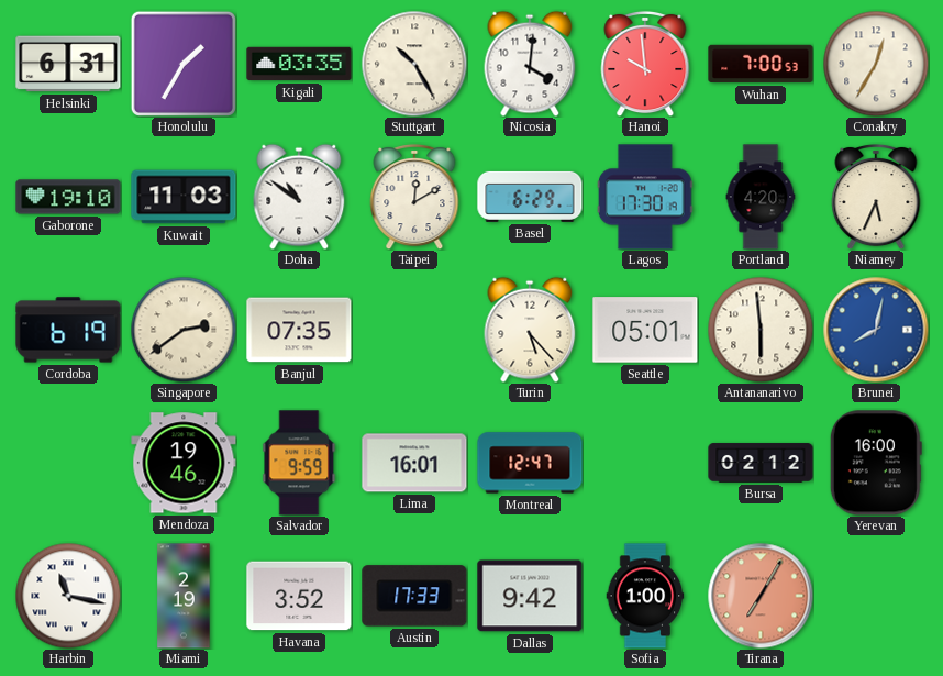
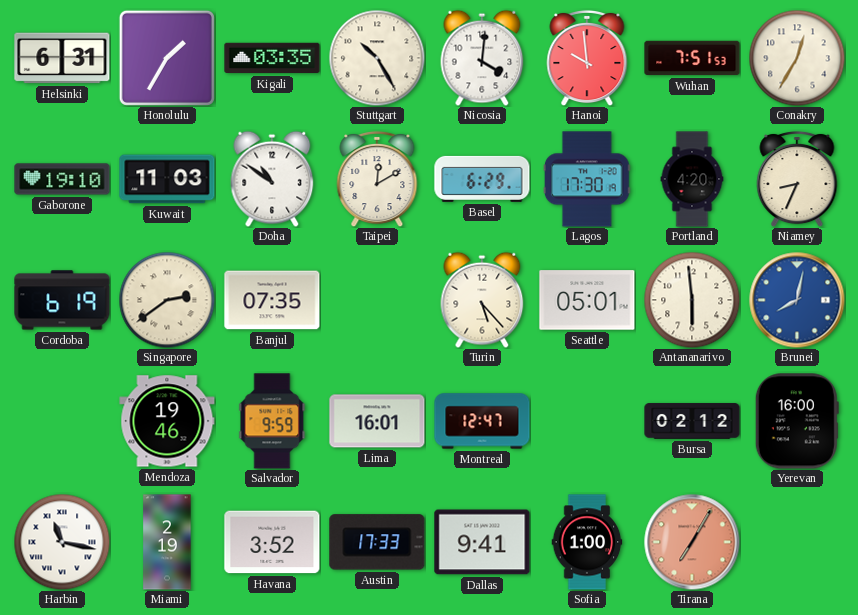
Wuhan: 7:00 -> 7:51
Niamey: 5:34 -> 8:34
Dallas: 9:42 -> 9:41
